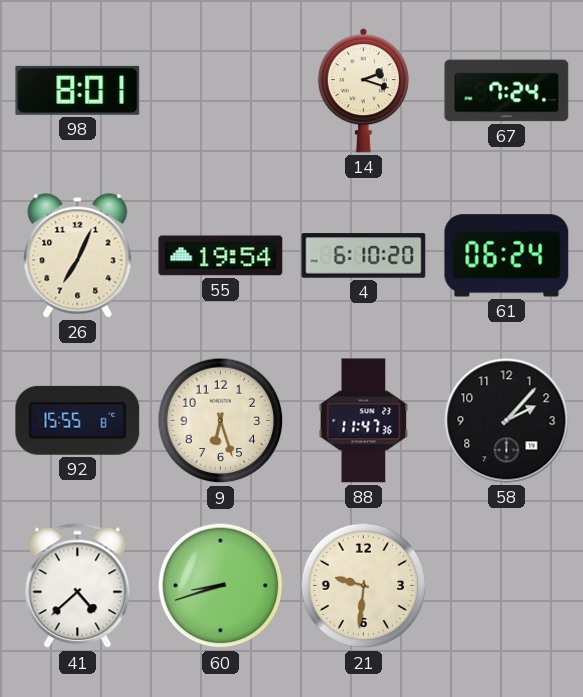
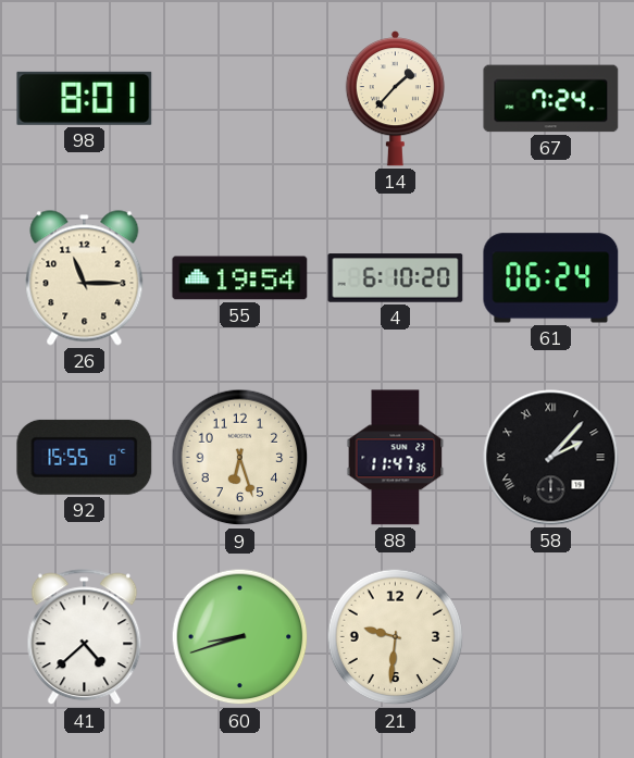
14: 2:18 -> 1:37
26: 7:04 -> 11:15
58 numerals: Arabic -> Roman
